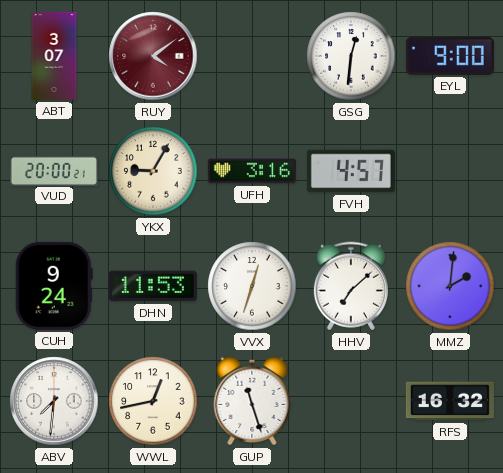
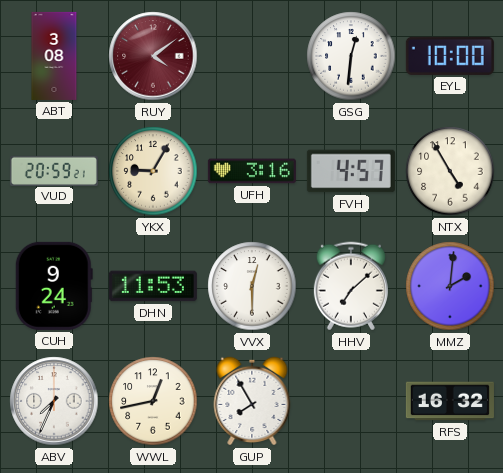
ABT: 3:07 -> 3:08
EYL: 9:00 -> 10:00
VUD: 20:00 -> 20:59
NTX: none -> 4:55
VVX: 12:33 -> 12:30
ABV: 7:31 -> 7:34
GUP: 11:27 -> 7:55
